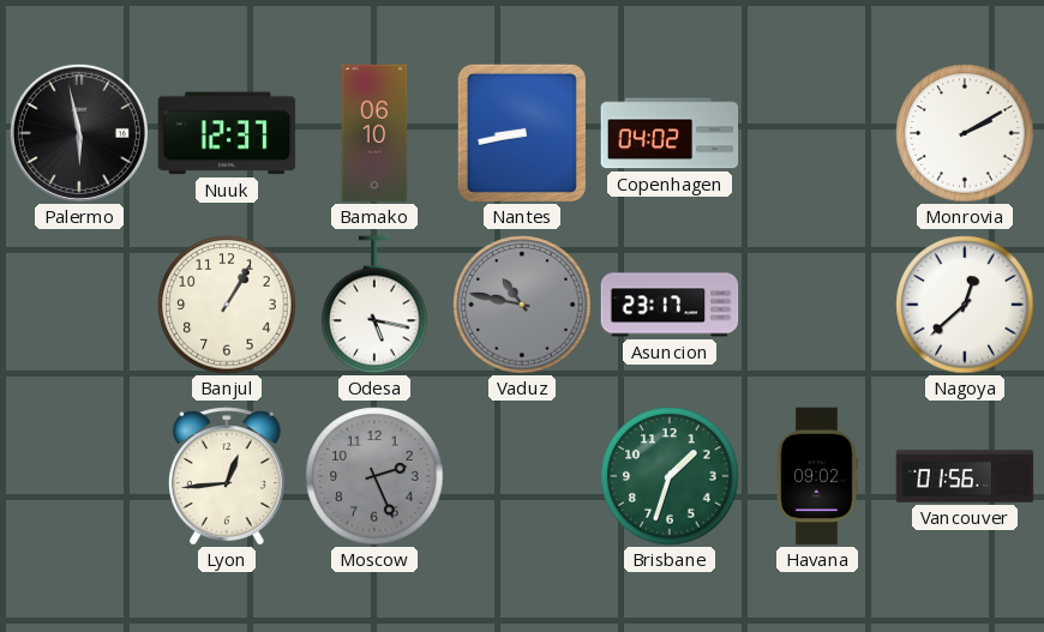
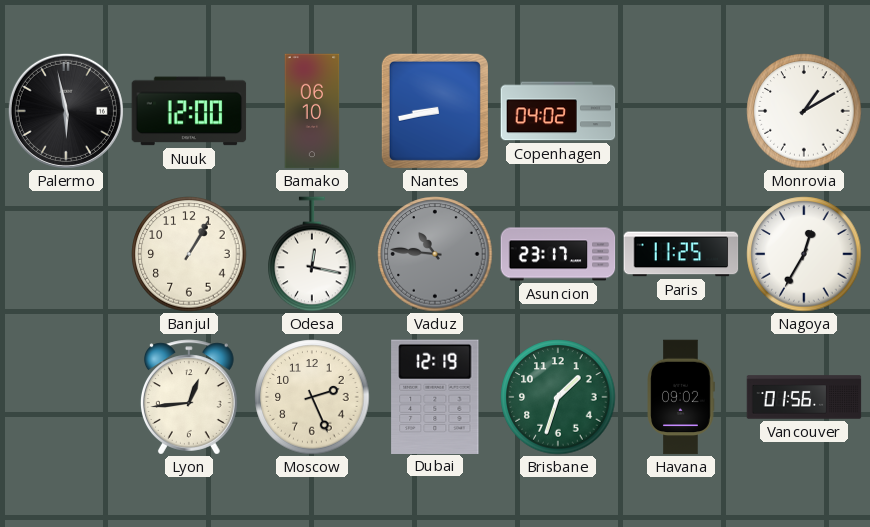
Nuuk: 12:37 -> 12:00
Monrovia: 2:10 -> 1:10
Odesa: 5:17 -> 12:17
Vaduz: 10:47 -> 10:46
Paris: none -> 11:25
Nagoya: 12:38 -> 12:35
Moscow dial: grey -> cream
Dubai: none -> 12:19
